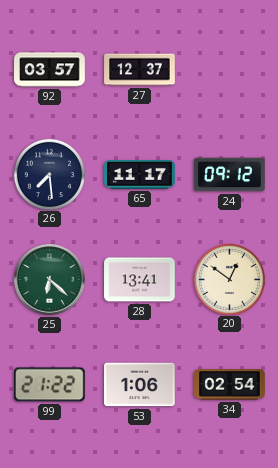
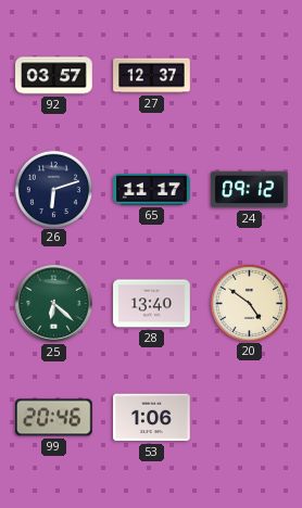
26: 7:29 -> 6:12
28: 13:41 -> 13:40
20: 12:51 -> 4:51
99: 21:22 -> 20:46
34: 02:54 -> none
